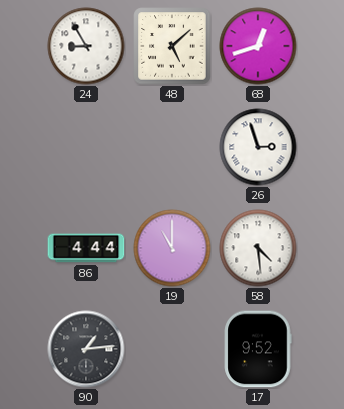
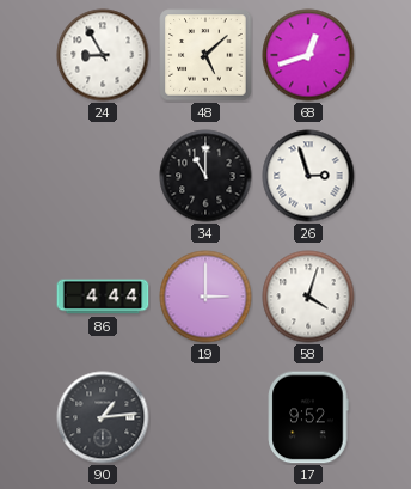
34: none -> 11:00
19: 11:00 -> 3:00
58: 4:29 -> 4:03
